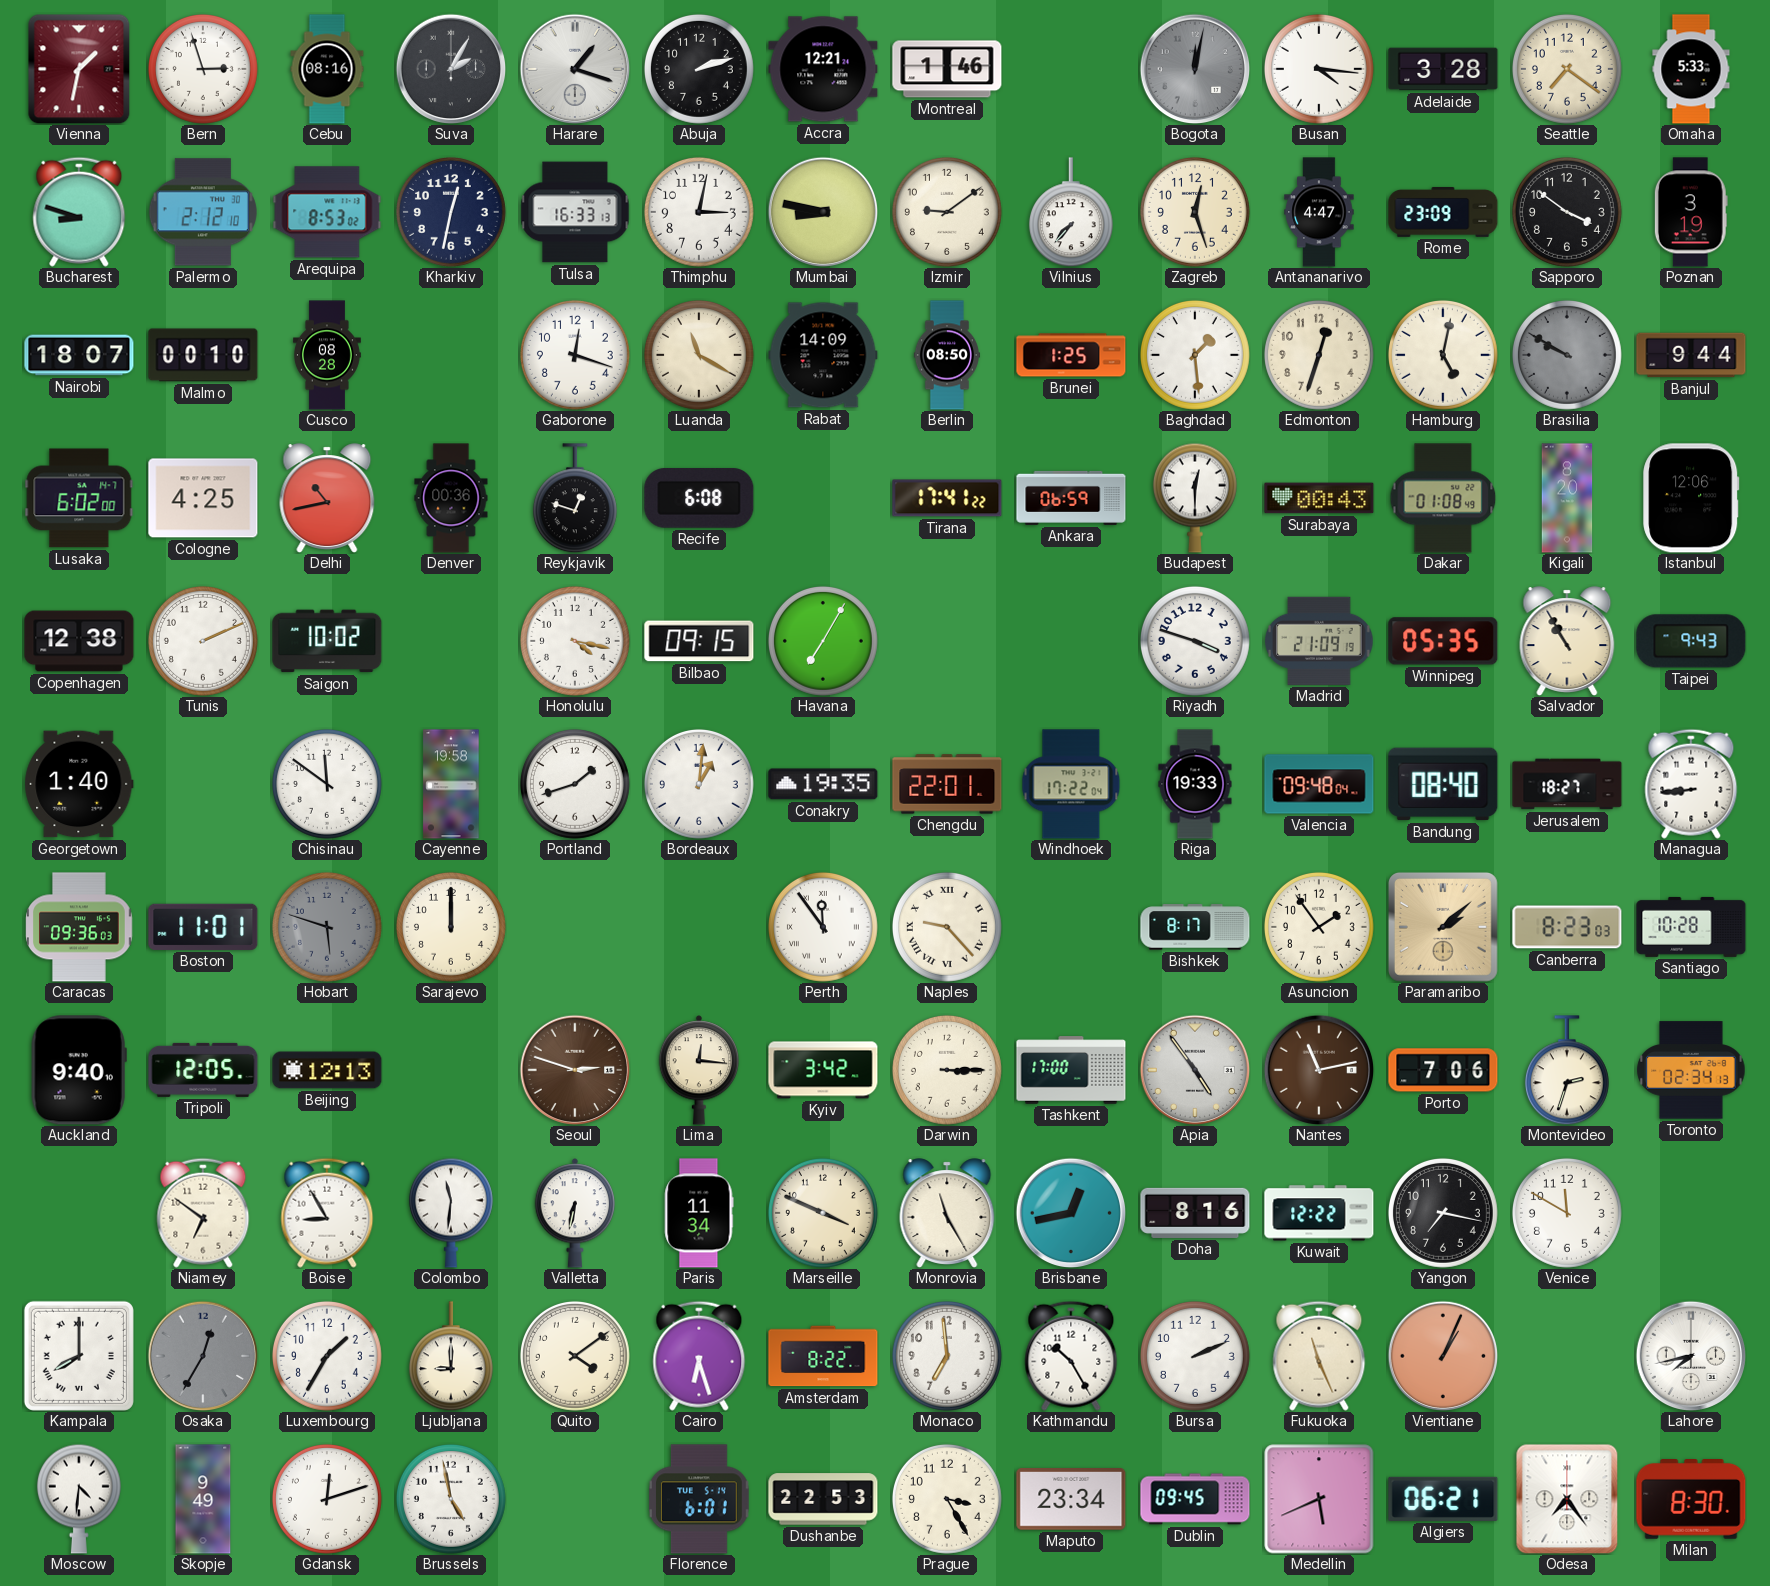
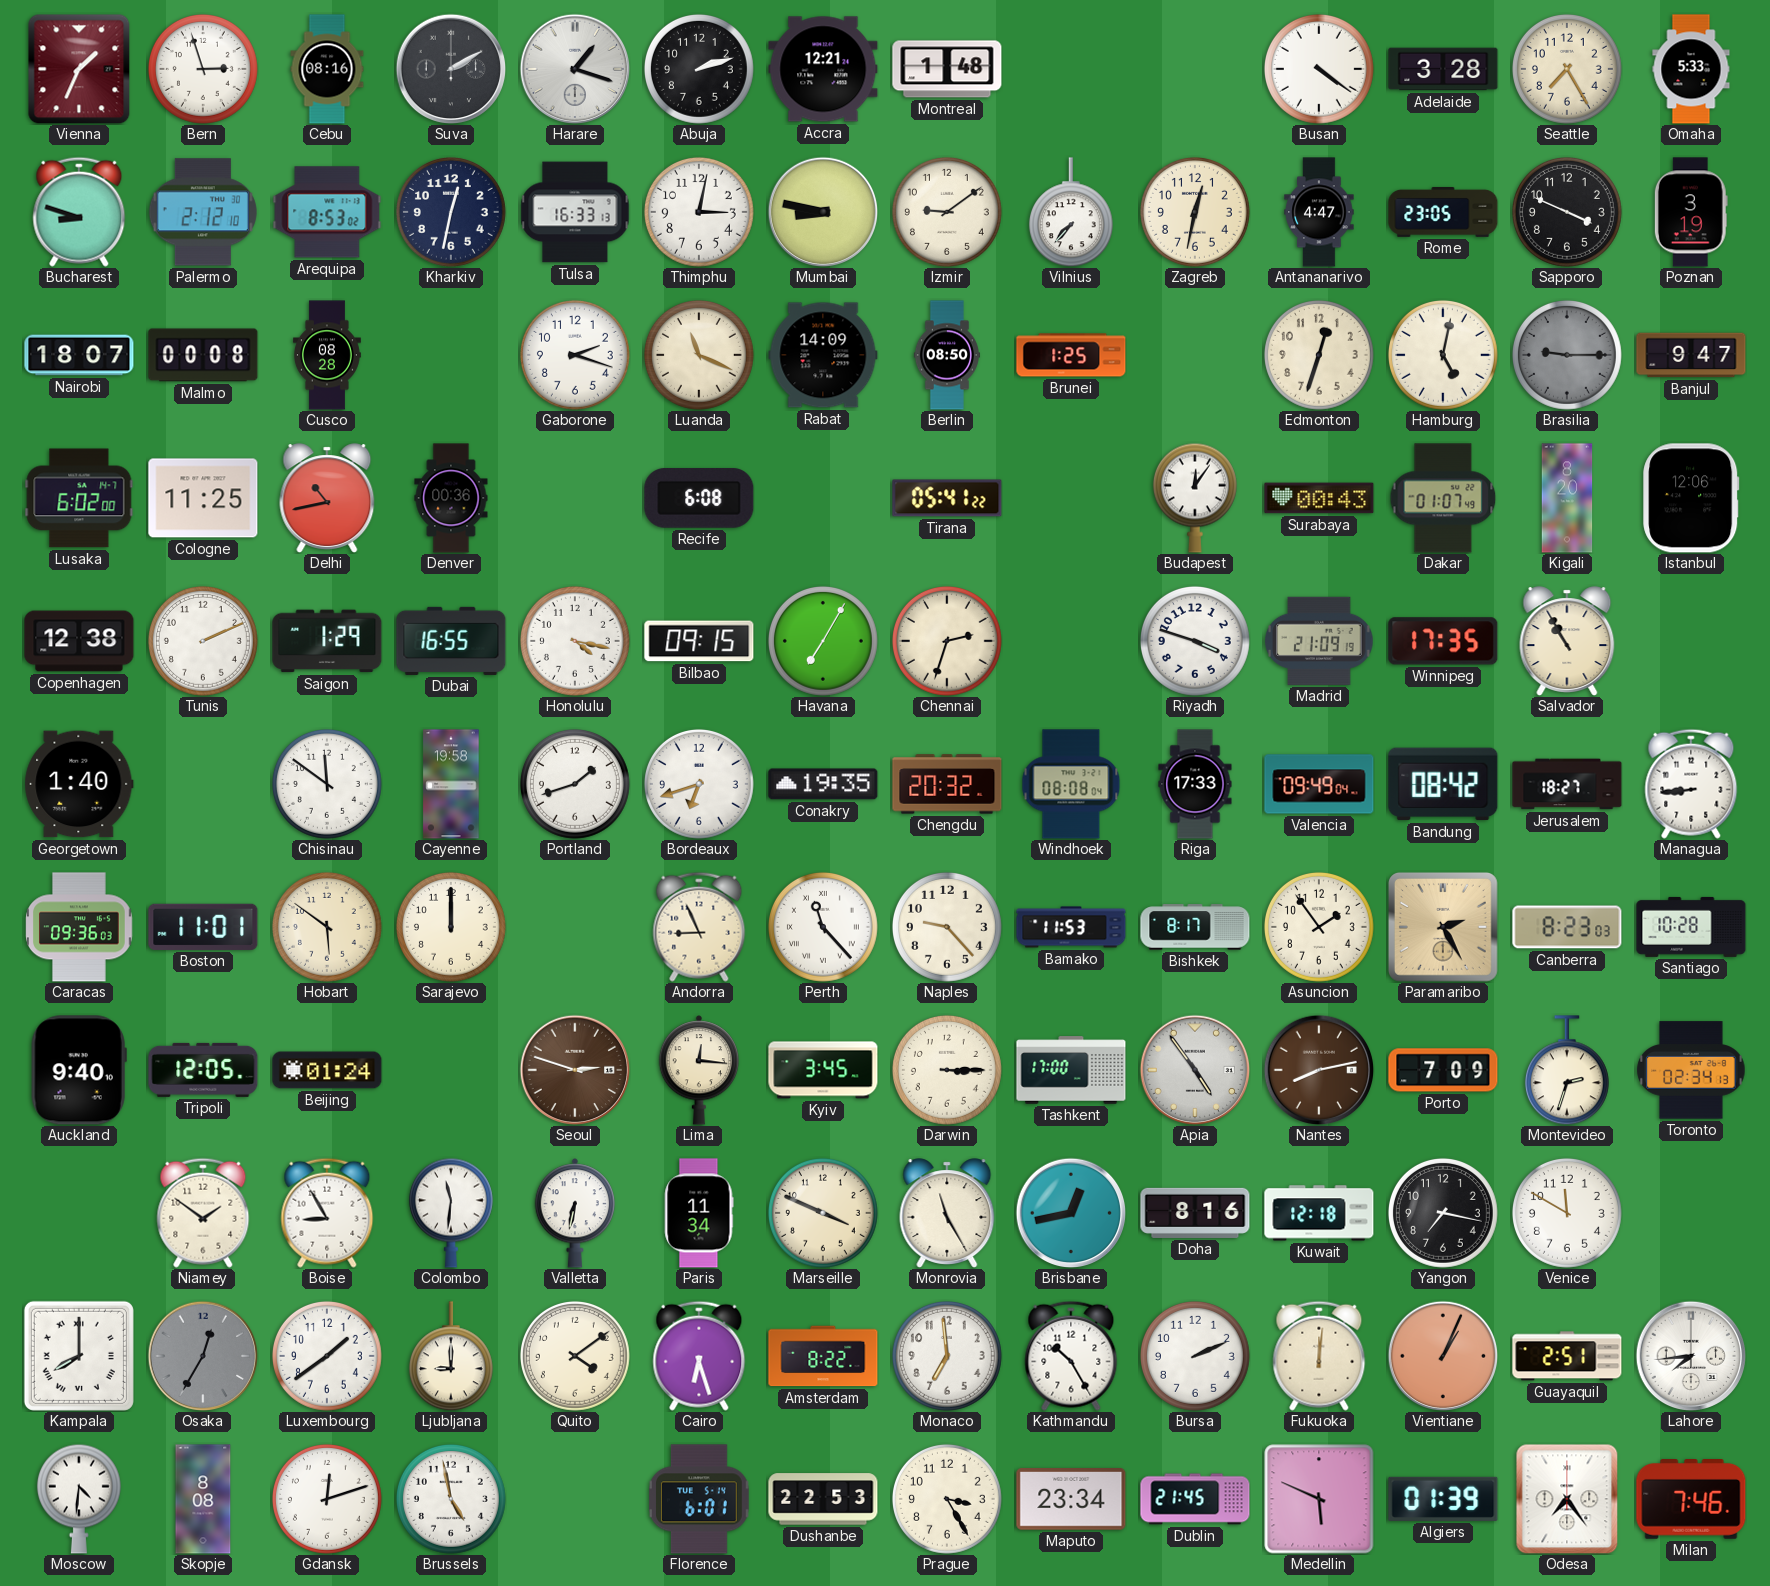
Vienna: 1:32 -> 1:34
Suva: 2:05 -> 2:10
Montreal: 1:46 -> 1:48
Bogota: 12:02 -> none
Busan: 4:16 -> 4:21
Seattle: 7:21 -> 7:25
Zagreb: 12:27 -> 12:32
Rome: 23:09 -> 23:05
Sapporo: 3:51 -> 3:49
Malmo: 00:10 -> 00:08
Gaborone: 12:18 -> 2:18
Luanda: 11:20 -> 11:19
Baghdad: 1:29 -> none
Brasilia: 9:50 -> 9:15
Banjul: 9:44 -> 9:47
Cologne: 4:25 -> 11:25
Reykjavik: 12:48 -> none
Tirana: 17:41 -> 05:41
Ankara: 06:59 -> none
Budapest: 12:30 -> 12:06
Dakar: 01:08 -> 01:07
Saigon: 10:02 -> 1:29
Dubai: none -> 16:55
Chennai: none -> 2:33
Winnipeg: 05:35 -> 17:35
Taipei: 9:43 -> none
Bordeaux: 1:01 -> 6:42
Chengdu: 22:01 -> 20:32
Windhoek: 17:22 -> 08:08
Riga: 19:33 -> 17:33
Valencia: 09:48 -> 09:49
Bandung: 08:40 -> 08:42
Hobart: 5:48 -> 5:51
Hobart dial: grey -> cream
Andorra: none -> 8:56
Perth: 11:54 -> 11:23
Naples numerals: Roman -> Arabic
Bamako: none -> 11:53
Paramaribo: 2:08 -> 2:25
Beijing: 12:13 -> 01:24
Kyiv: 3:42 -> 3:45
Nantes: 11:13 -> 8:13
Porto: 7:06 -> 7:09
Niamey: 6:51 -> 1:51
Kuwait: 12:22 -> 12:18
Luxembourg: 1:35 -> 1:39
Fukuoka: 11:26 -> 12:01
Guayaquil: none -> 2:51
Lahore: 7:43 -> 7:44
Skopje: 9:49 -> 8:08
Dublin: 09:45 -> 21:45
Medellin: 5:41 -> 5:49
Algiers: 06:21 -> 01:39
Milan: 8:30 -> 7:46
